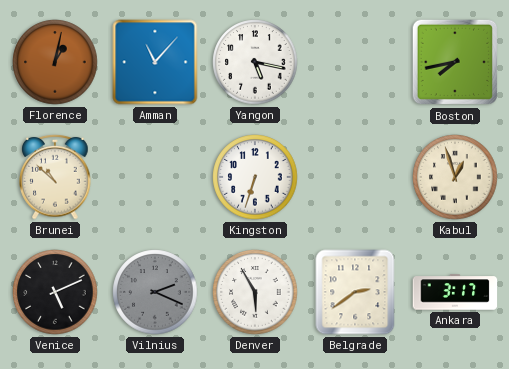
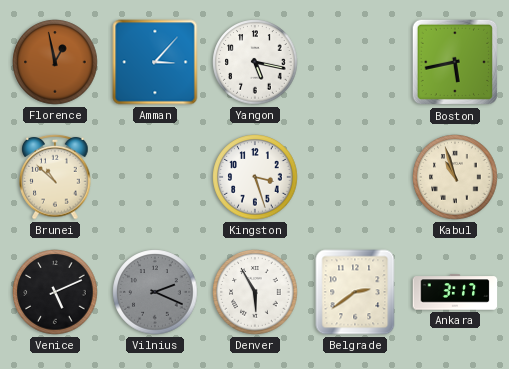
Florence: 1:02 -> 12:58
Amman: 11:07 -> 3:07
Boston: 7:43 -> 5:43
Kingston: 6:33 -> 3:27
Kabul: 12:57 -> 10:57
